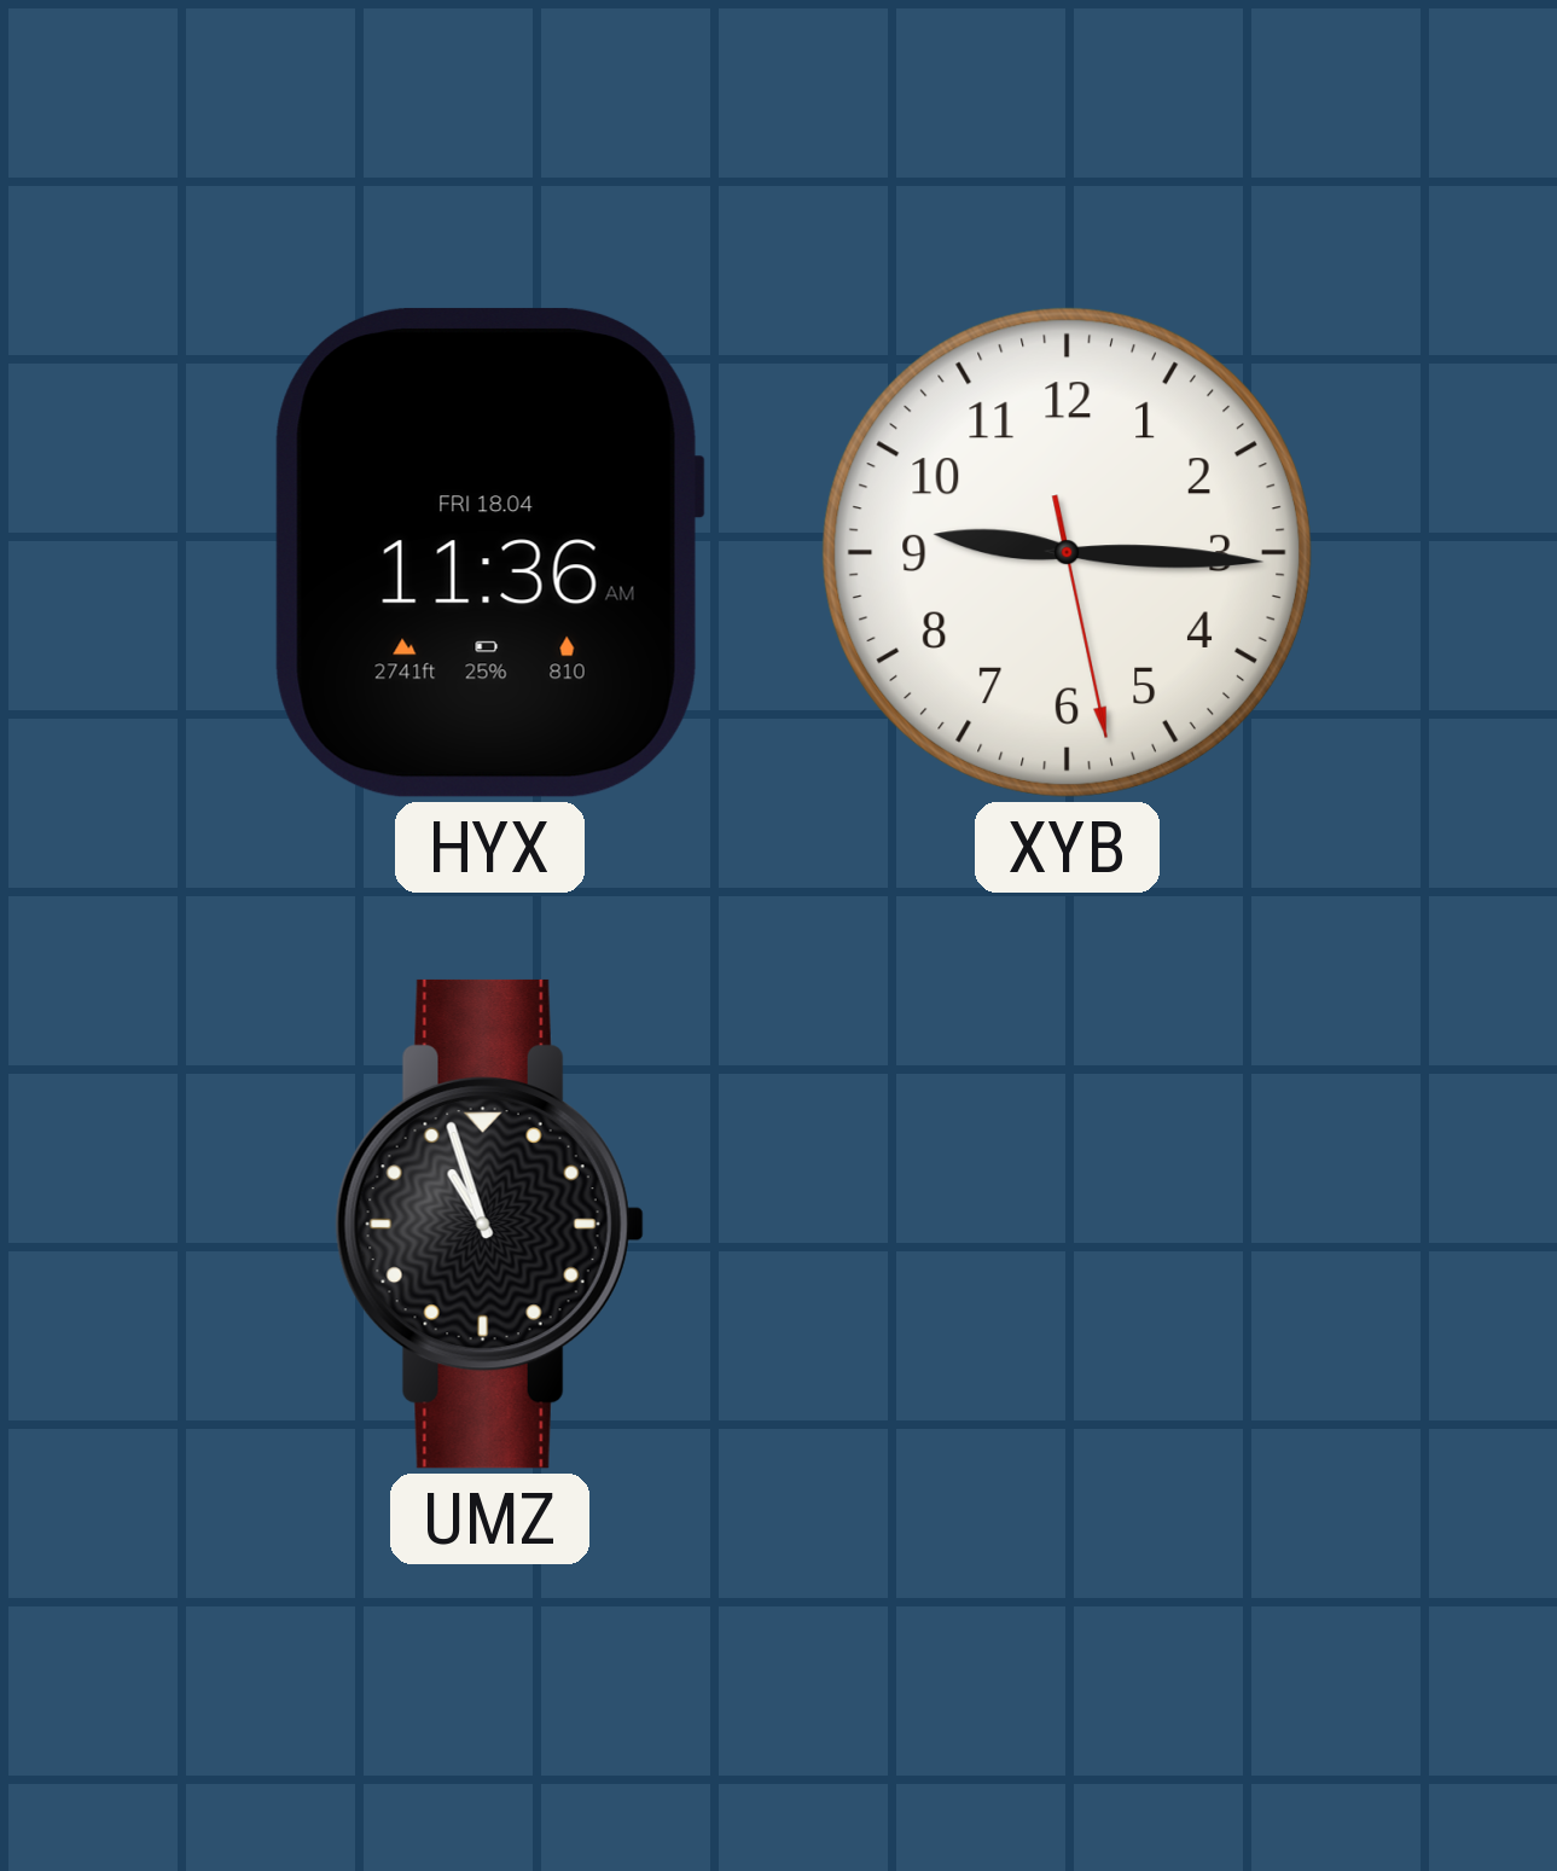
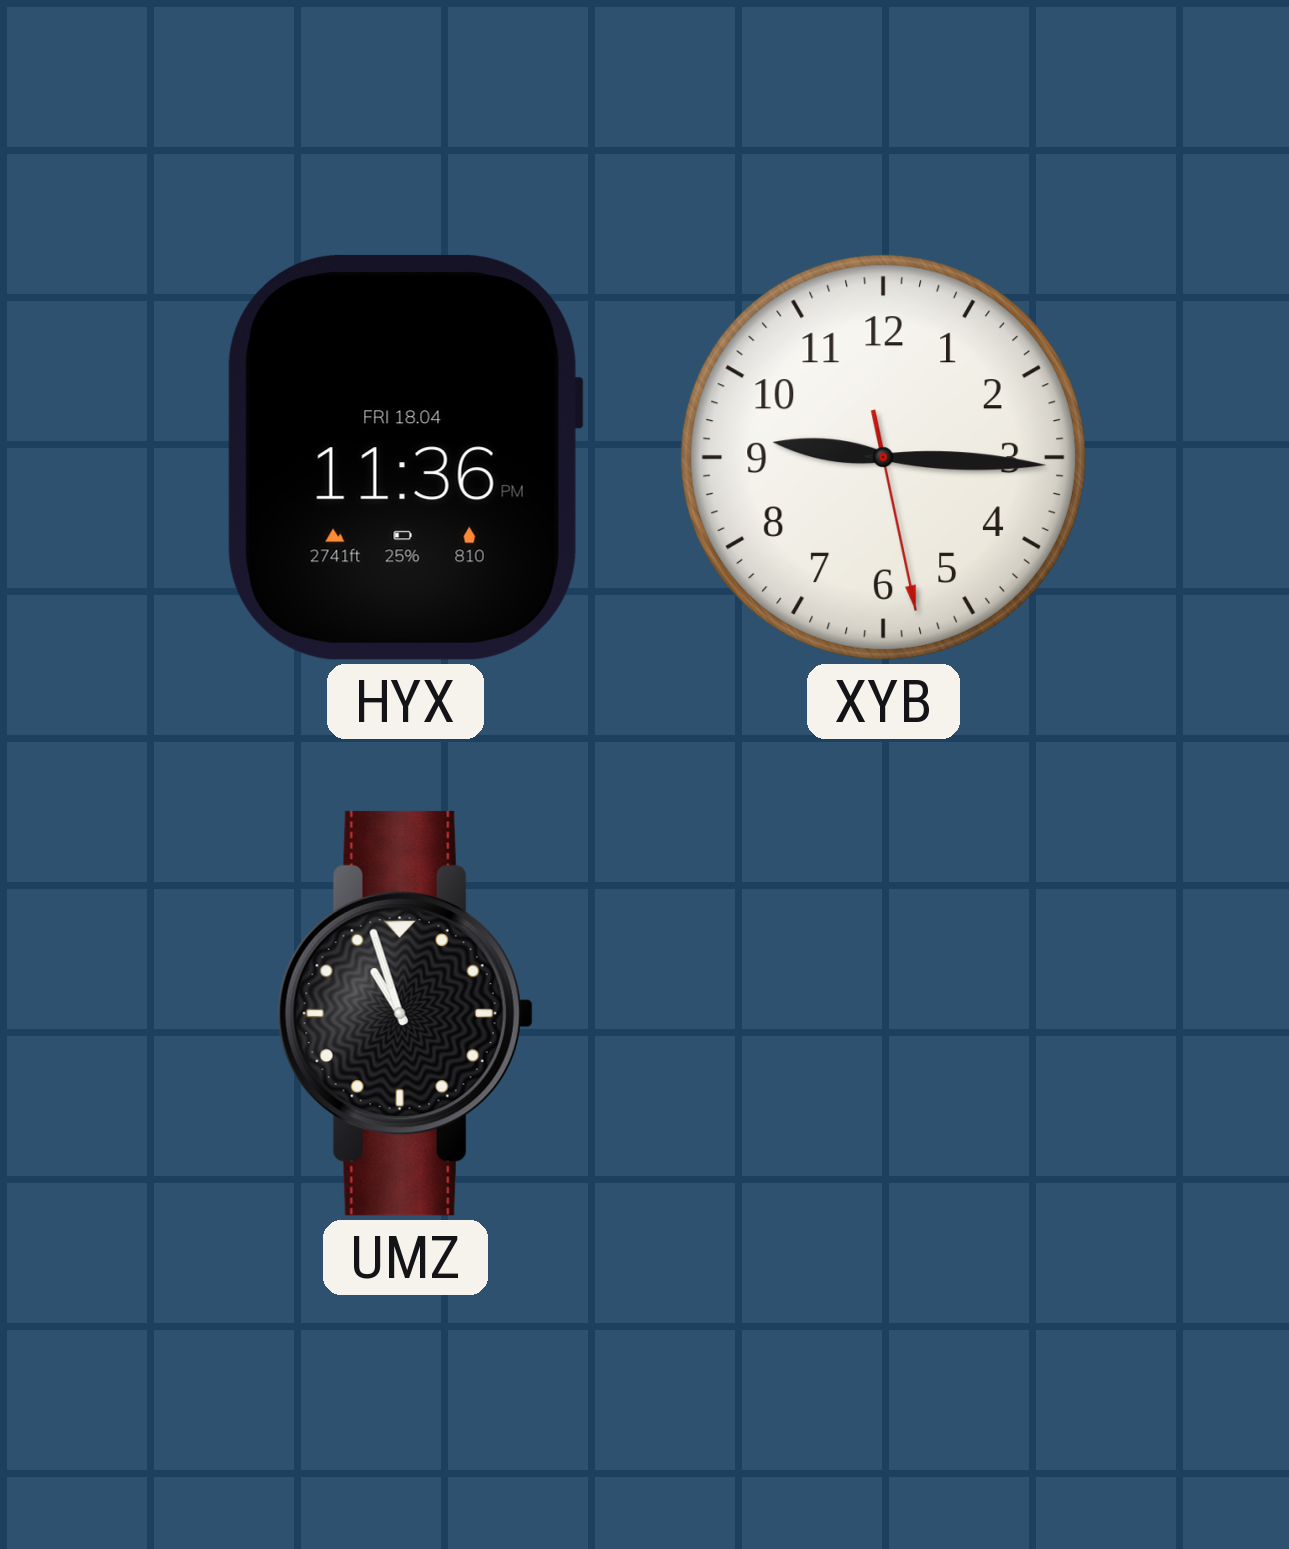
HYX: 11:36 AM -> 11:36 PM
